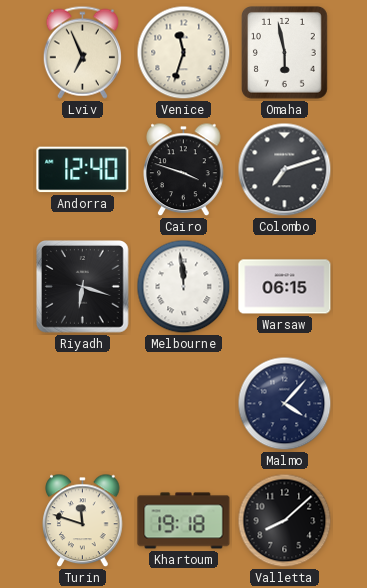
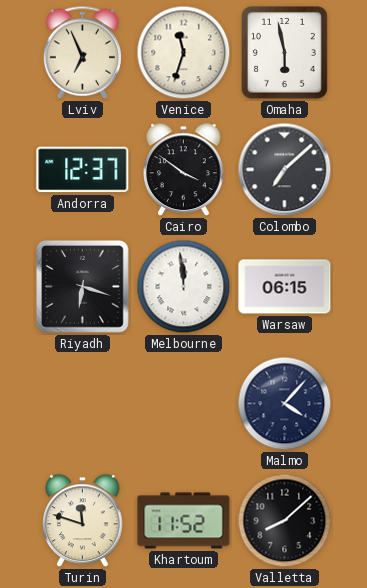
Andorra: 12:40 -> 12:37
Cairo: 3:48 -> 3:51
Colombo: 7:12 -> 7:08
Khartoum: 19:18 -> 11:52
